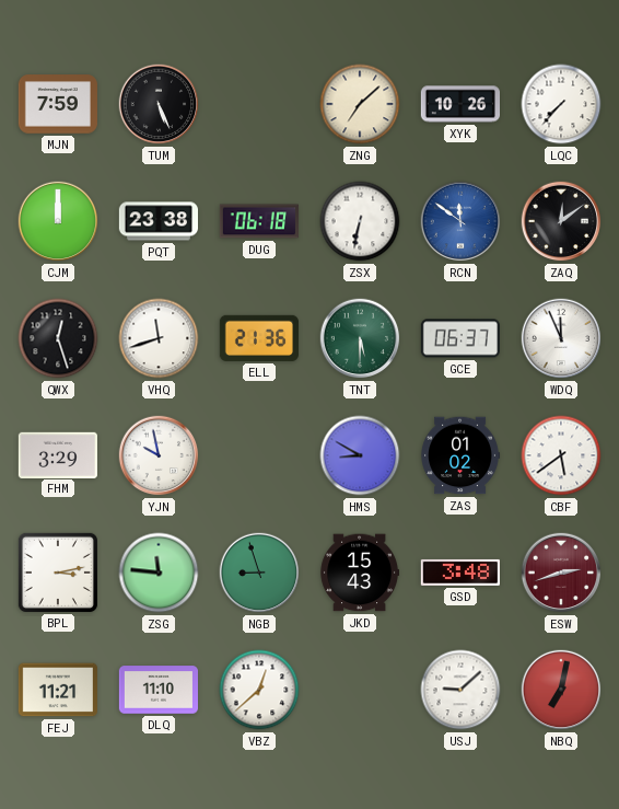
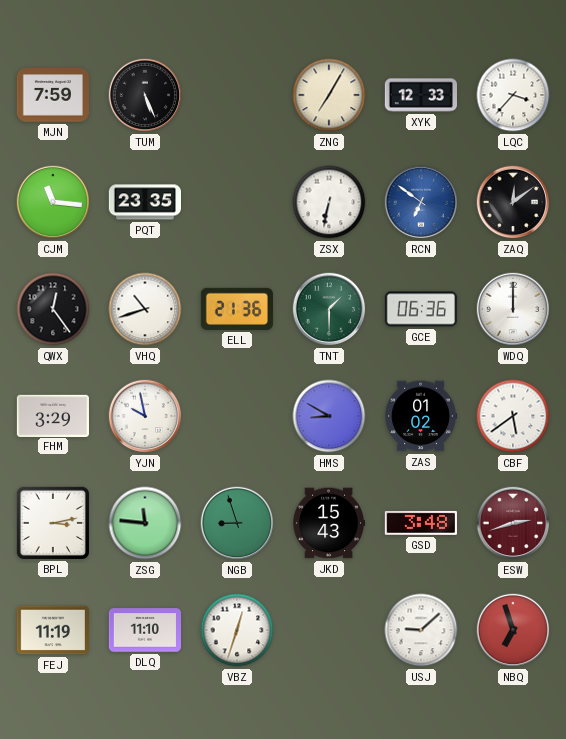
ZNG: 7:08 -> 7:05
XYK: 10:26 -> 12:33
LQC: 7:37 -> 3:37
CJM: 12:00 -> 11:16
PQT: 23:38 -> 23:35
DUG: 06:18 -> none
RCN: 11:51 -> 6:51
QWX: 12:27 -> 12:24
VHQ: 11:42 -> 10:42
TNT: 5:30 -> 1:30
GCE: 06:37 -> 06:36
WDQ: 11:56 -> 12:00
FEJ: 11:21 -> 11:19
VBZ: 12:38 -> 12:33
NBQ: 7:02 -> 6:57
